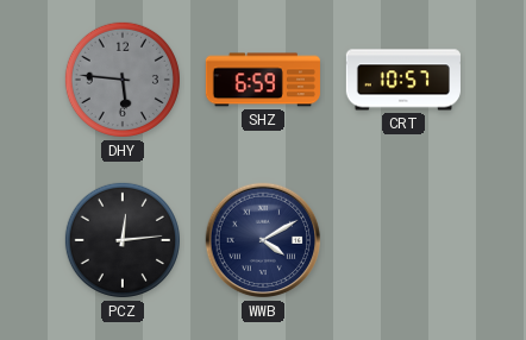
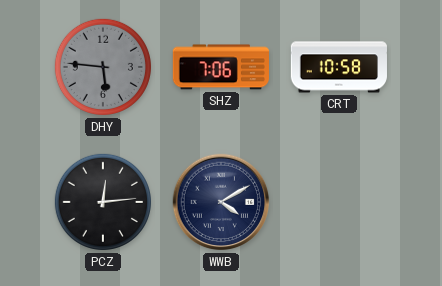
SHZ: 6:59 -> 7:06
CRT: 10:57 -> 10:58
